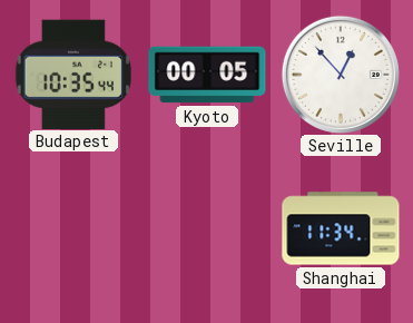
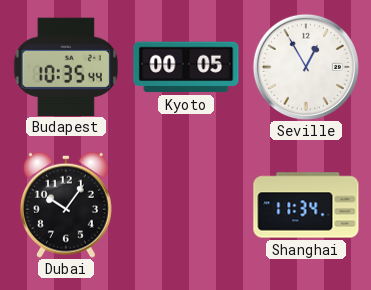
Seville: 12:53 -> 12:55
Dubai: none -> 10:06
